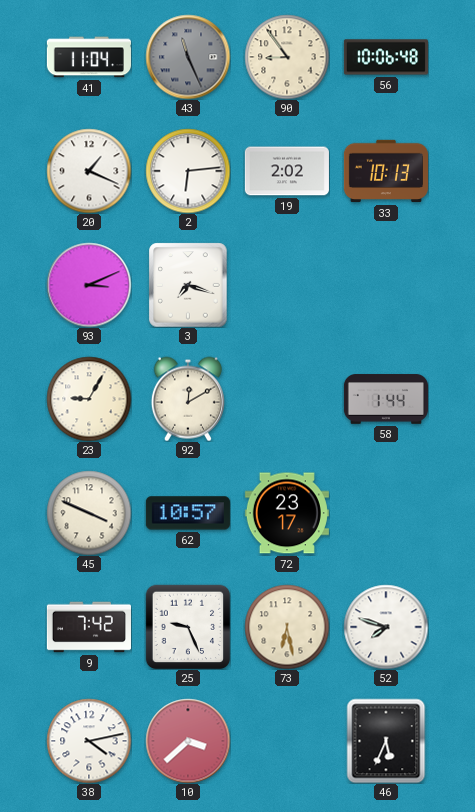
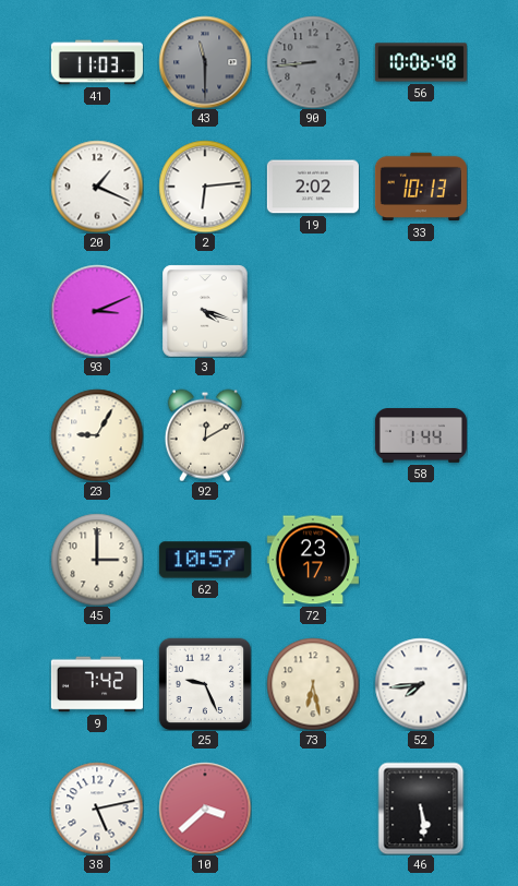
41: 11:04 -> 11:03
43: 11:26 -> 11:30
90: 8:54 -> 8:44
90 dial: cream -> grey
3: 7:18 -> 4:18
45: 3:49 -> 3:00
52: 7:48 -> 7:44
38: 4:13 -> 5:13
46: 5:34 -> 5:29
